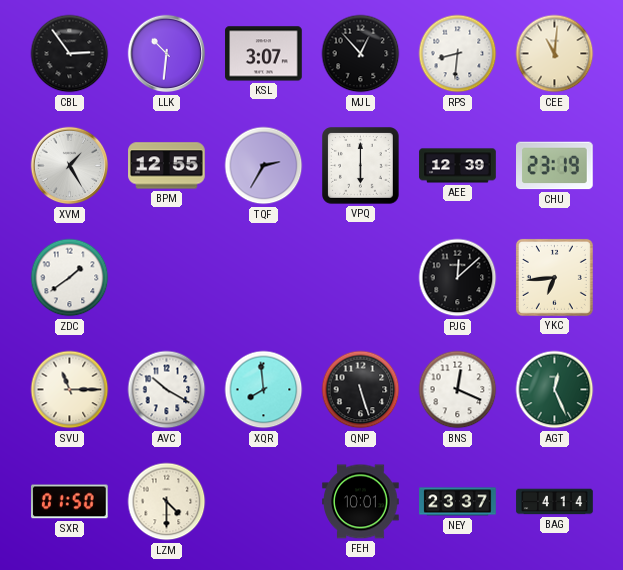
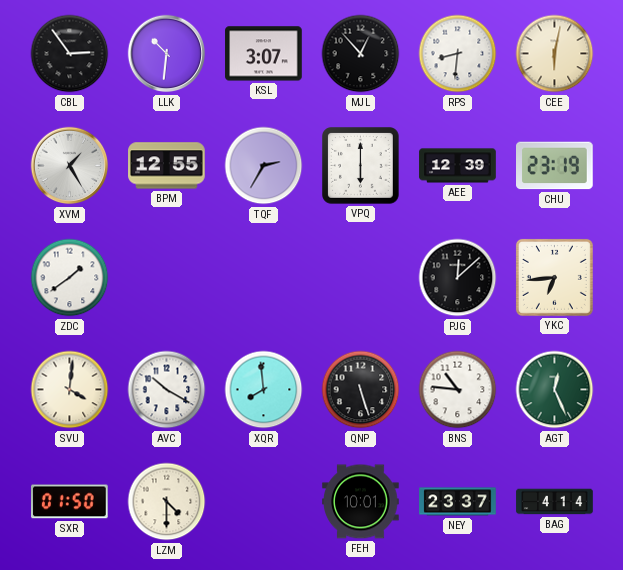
CEE: 11:01 -> 6:02
SVU: 11:15 -> 4:01
BNS: 12:19 -> 10:46
